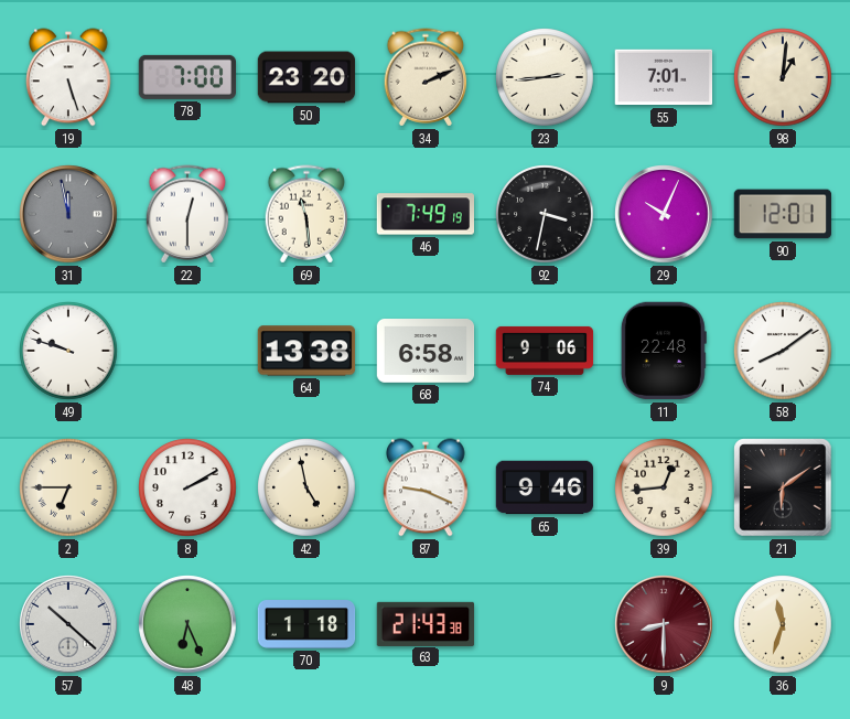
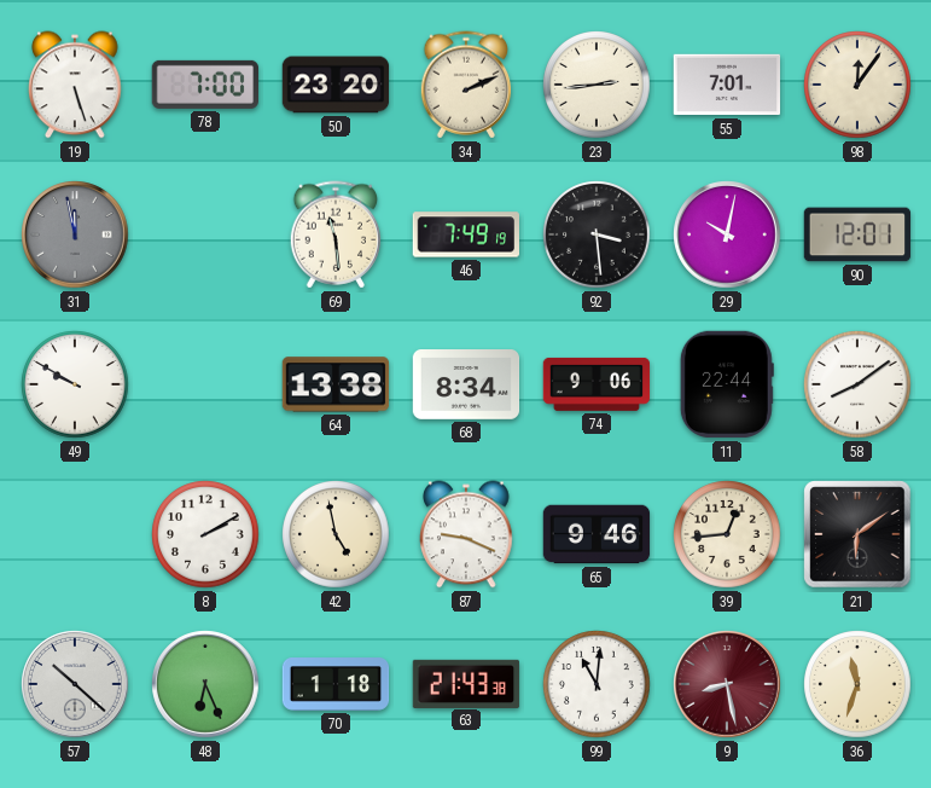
98: 1:01 -> 12:06
22: 12:30 -> none
92: 3:32 -> 3:29
29: 10:04 -> 10:02
49: 9:48 -> 9:50
68: 6:58 -> 8:34
11: 22:48 -> 22:44
2: 6:45 -> none
99: none -> 11:01
9: 8:30 -> 8:28
